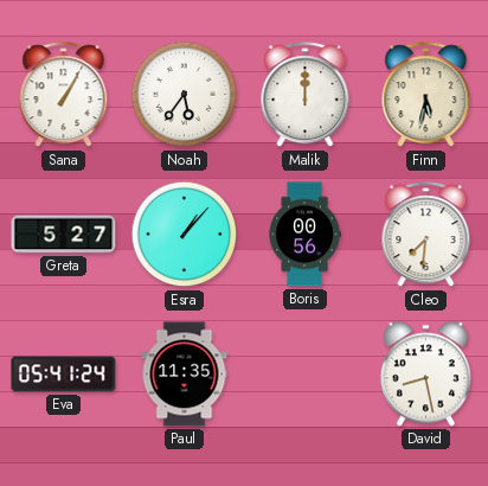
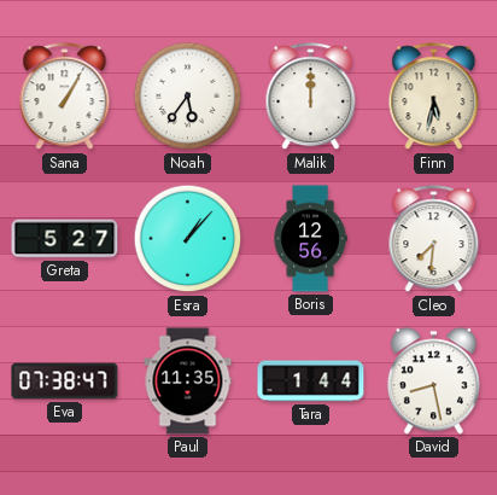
Boris: 00:56 -> 12:56
Eva: 05:41 -> 07:38
Tara: none -> 1:44
